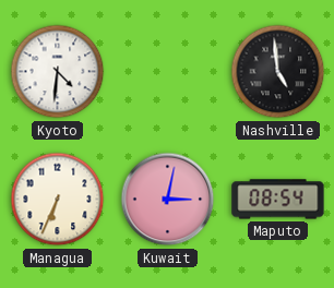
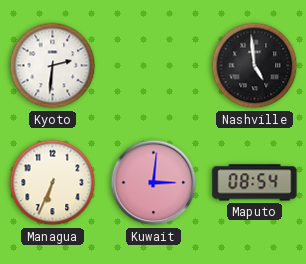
Kyoto: 4:31 -> 2:31
Kuwait: 3:02 -> 3:01
